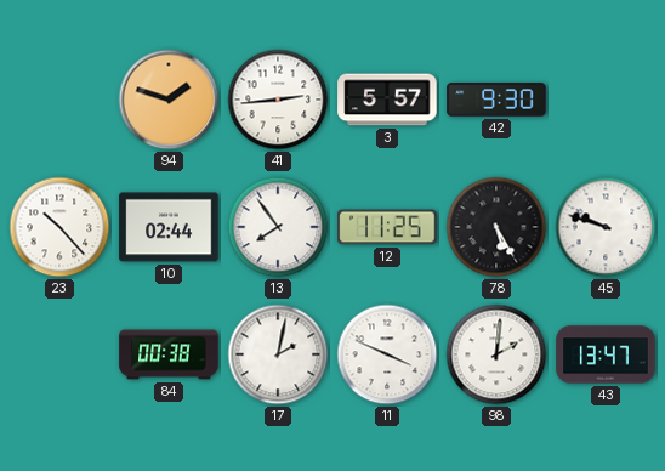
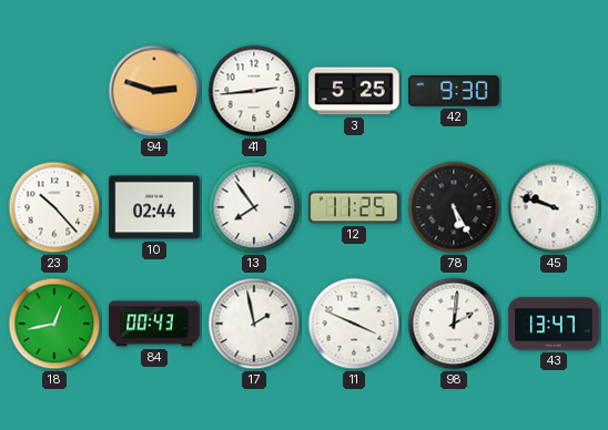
94: 1:48 -> 2:48
3: 5:57 -> 5:25
18: none -> 12:43
84: 00:38 -> 00:43
17: 2:02 -> 1:58
